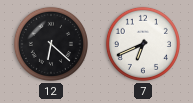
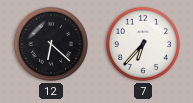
7: 6:41 -> 6:37
